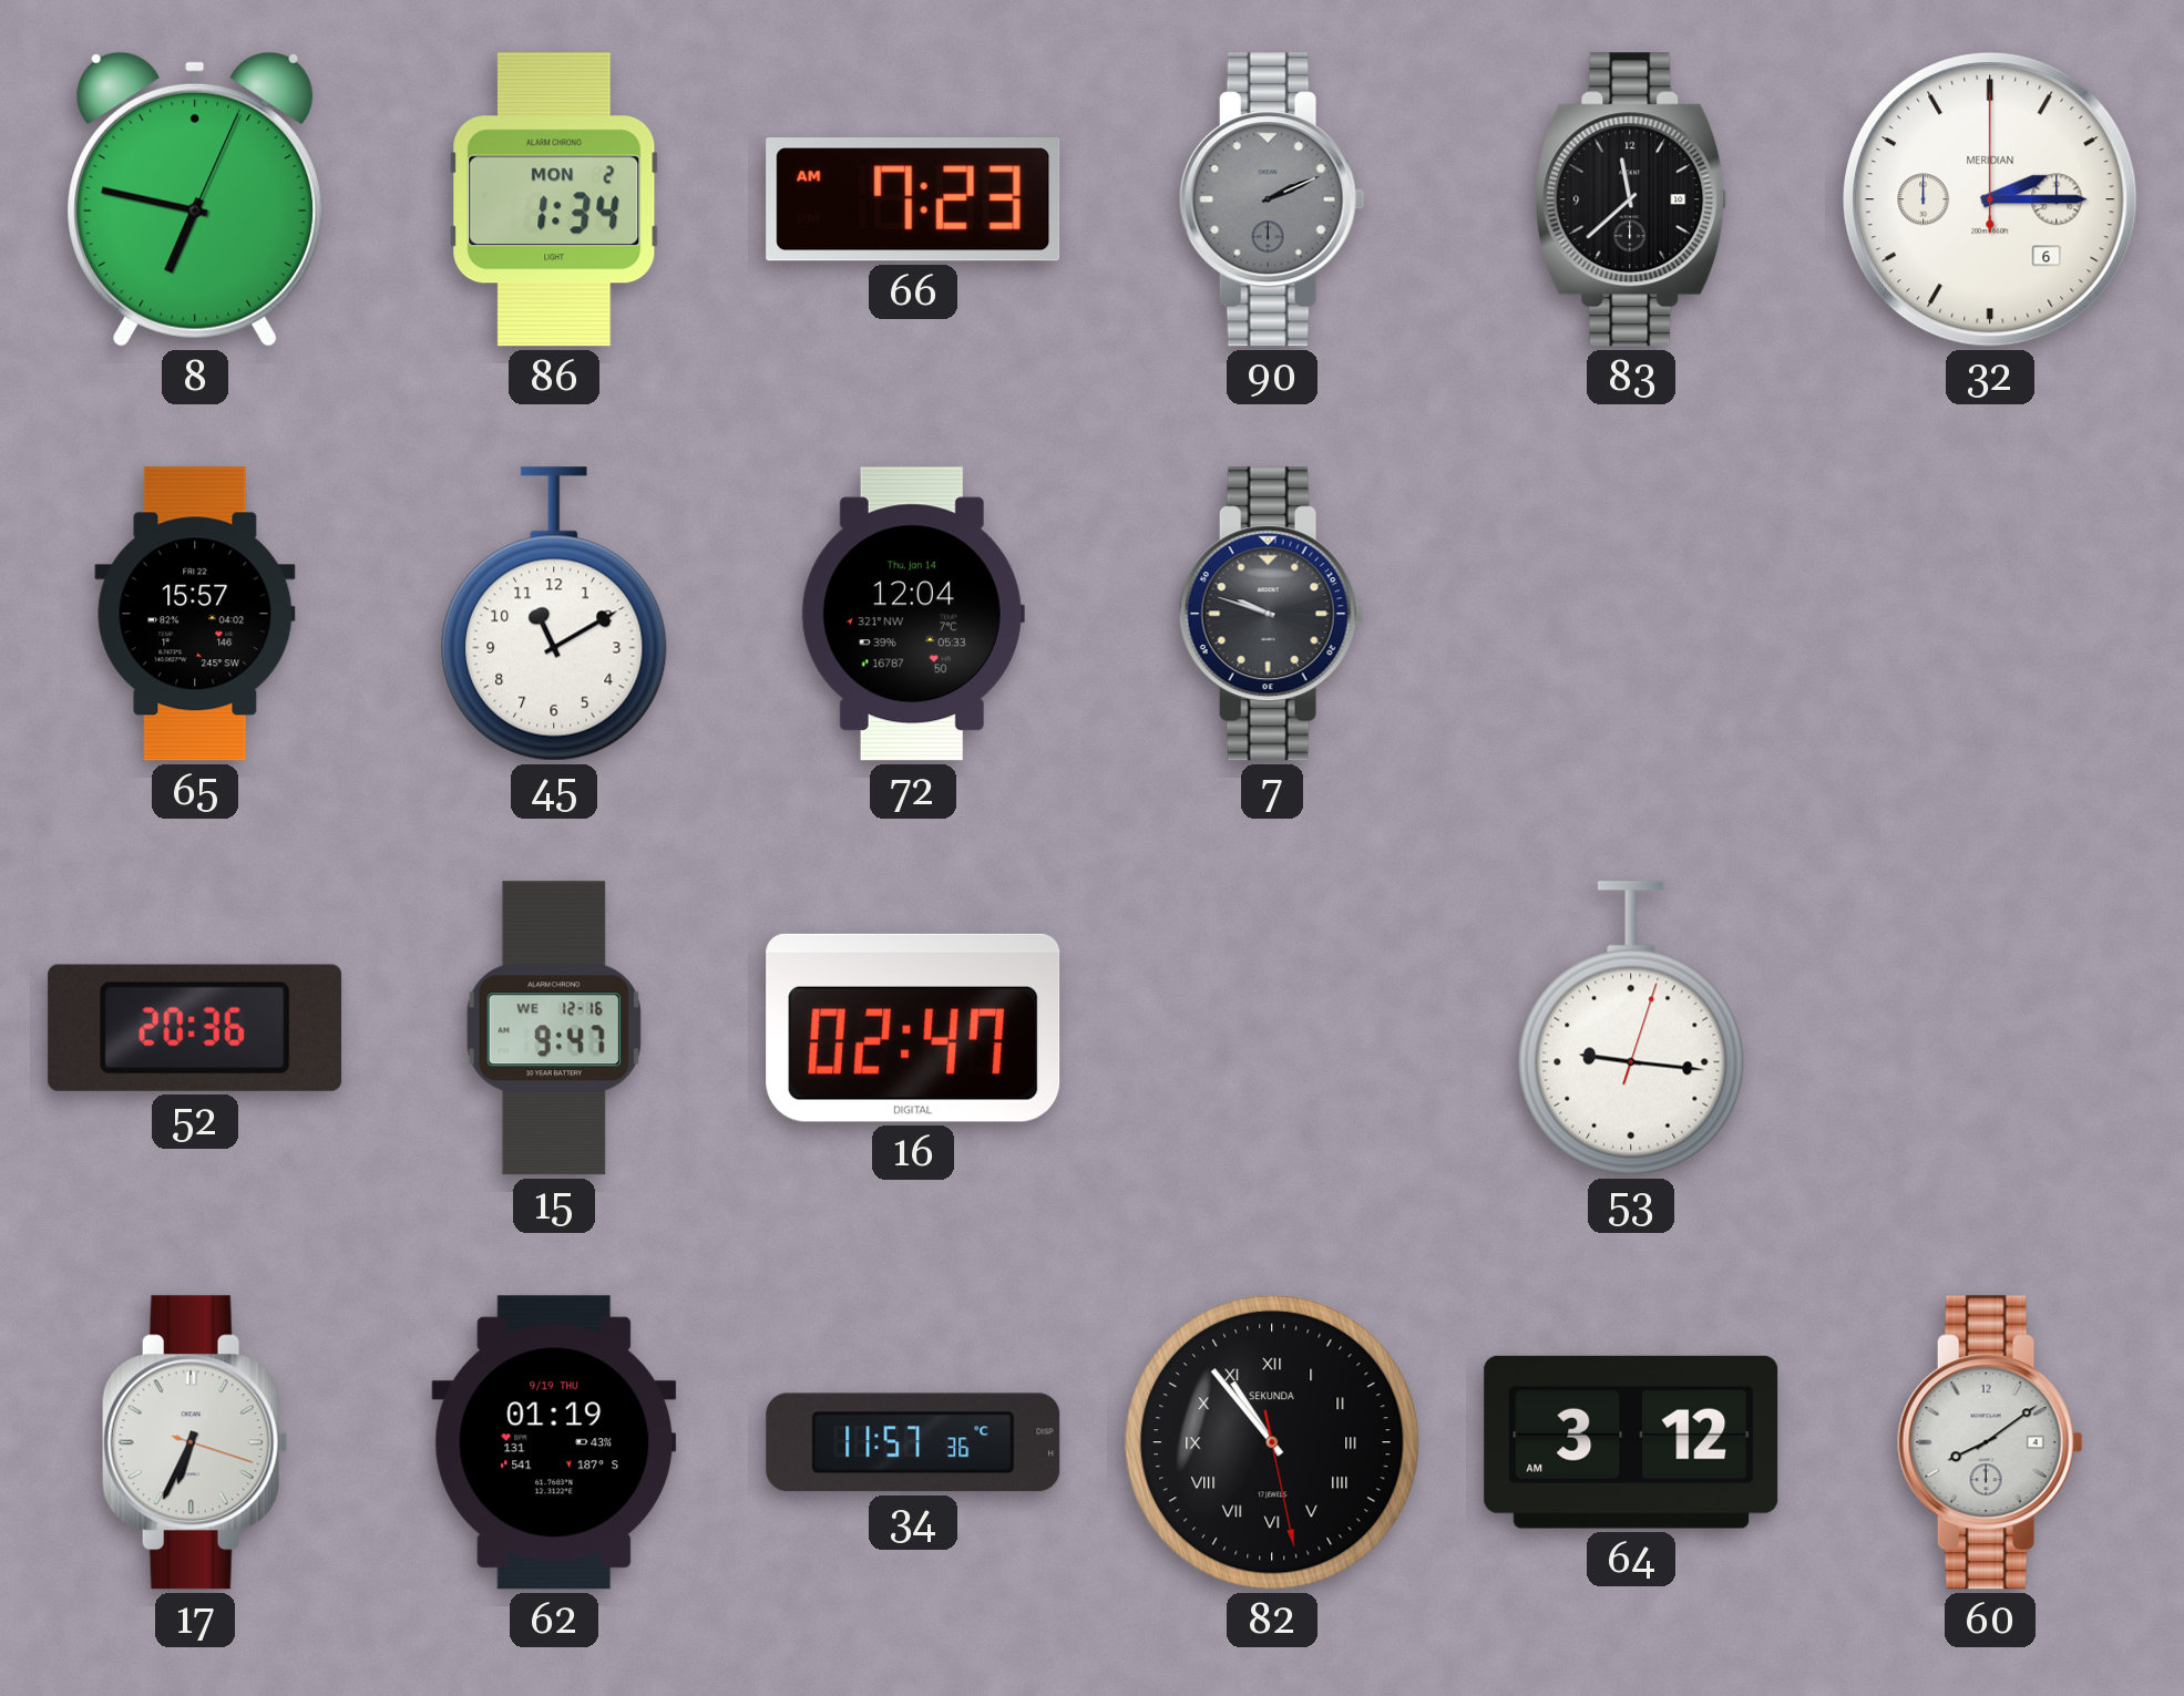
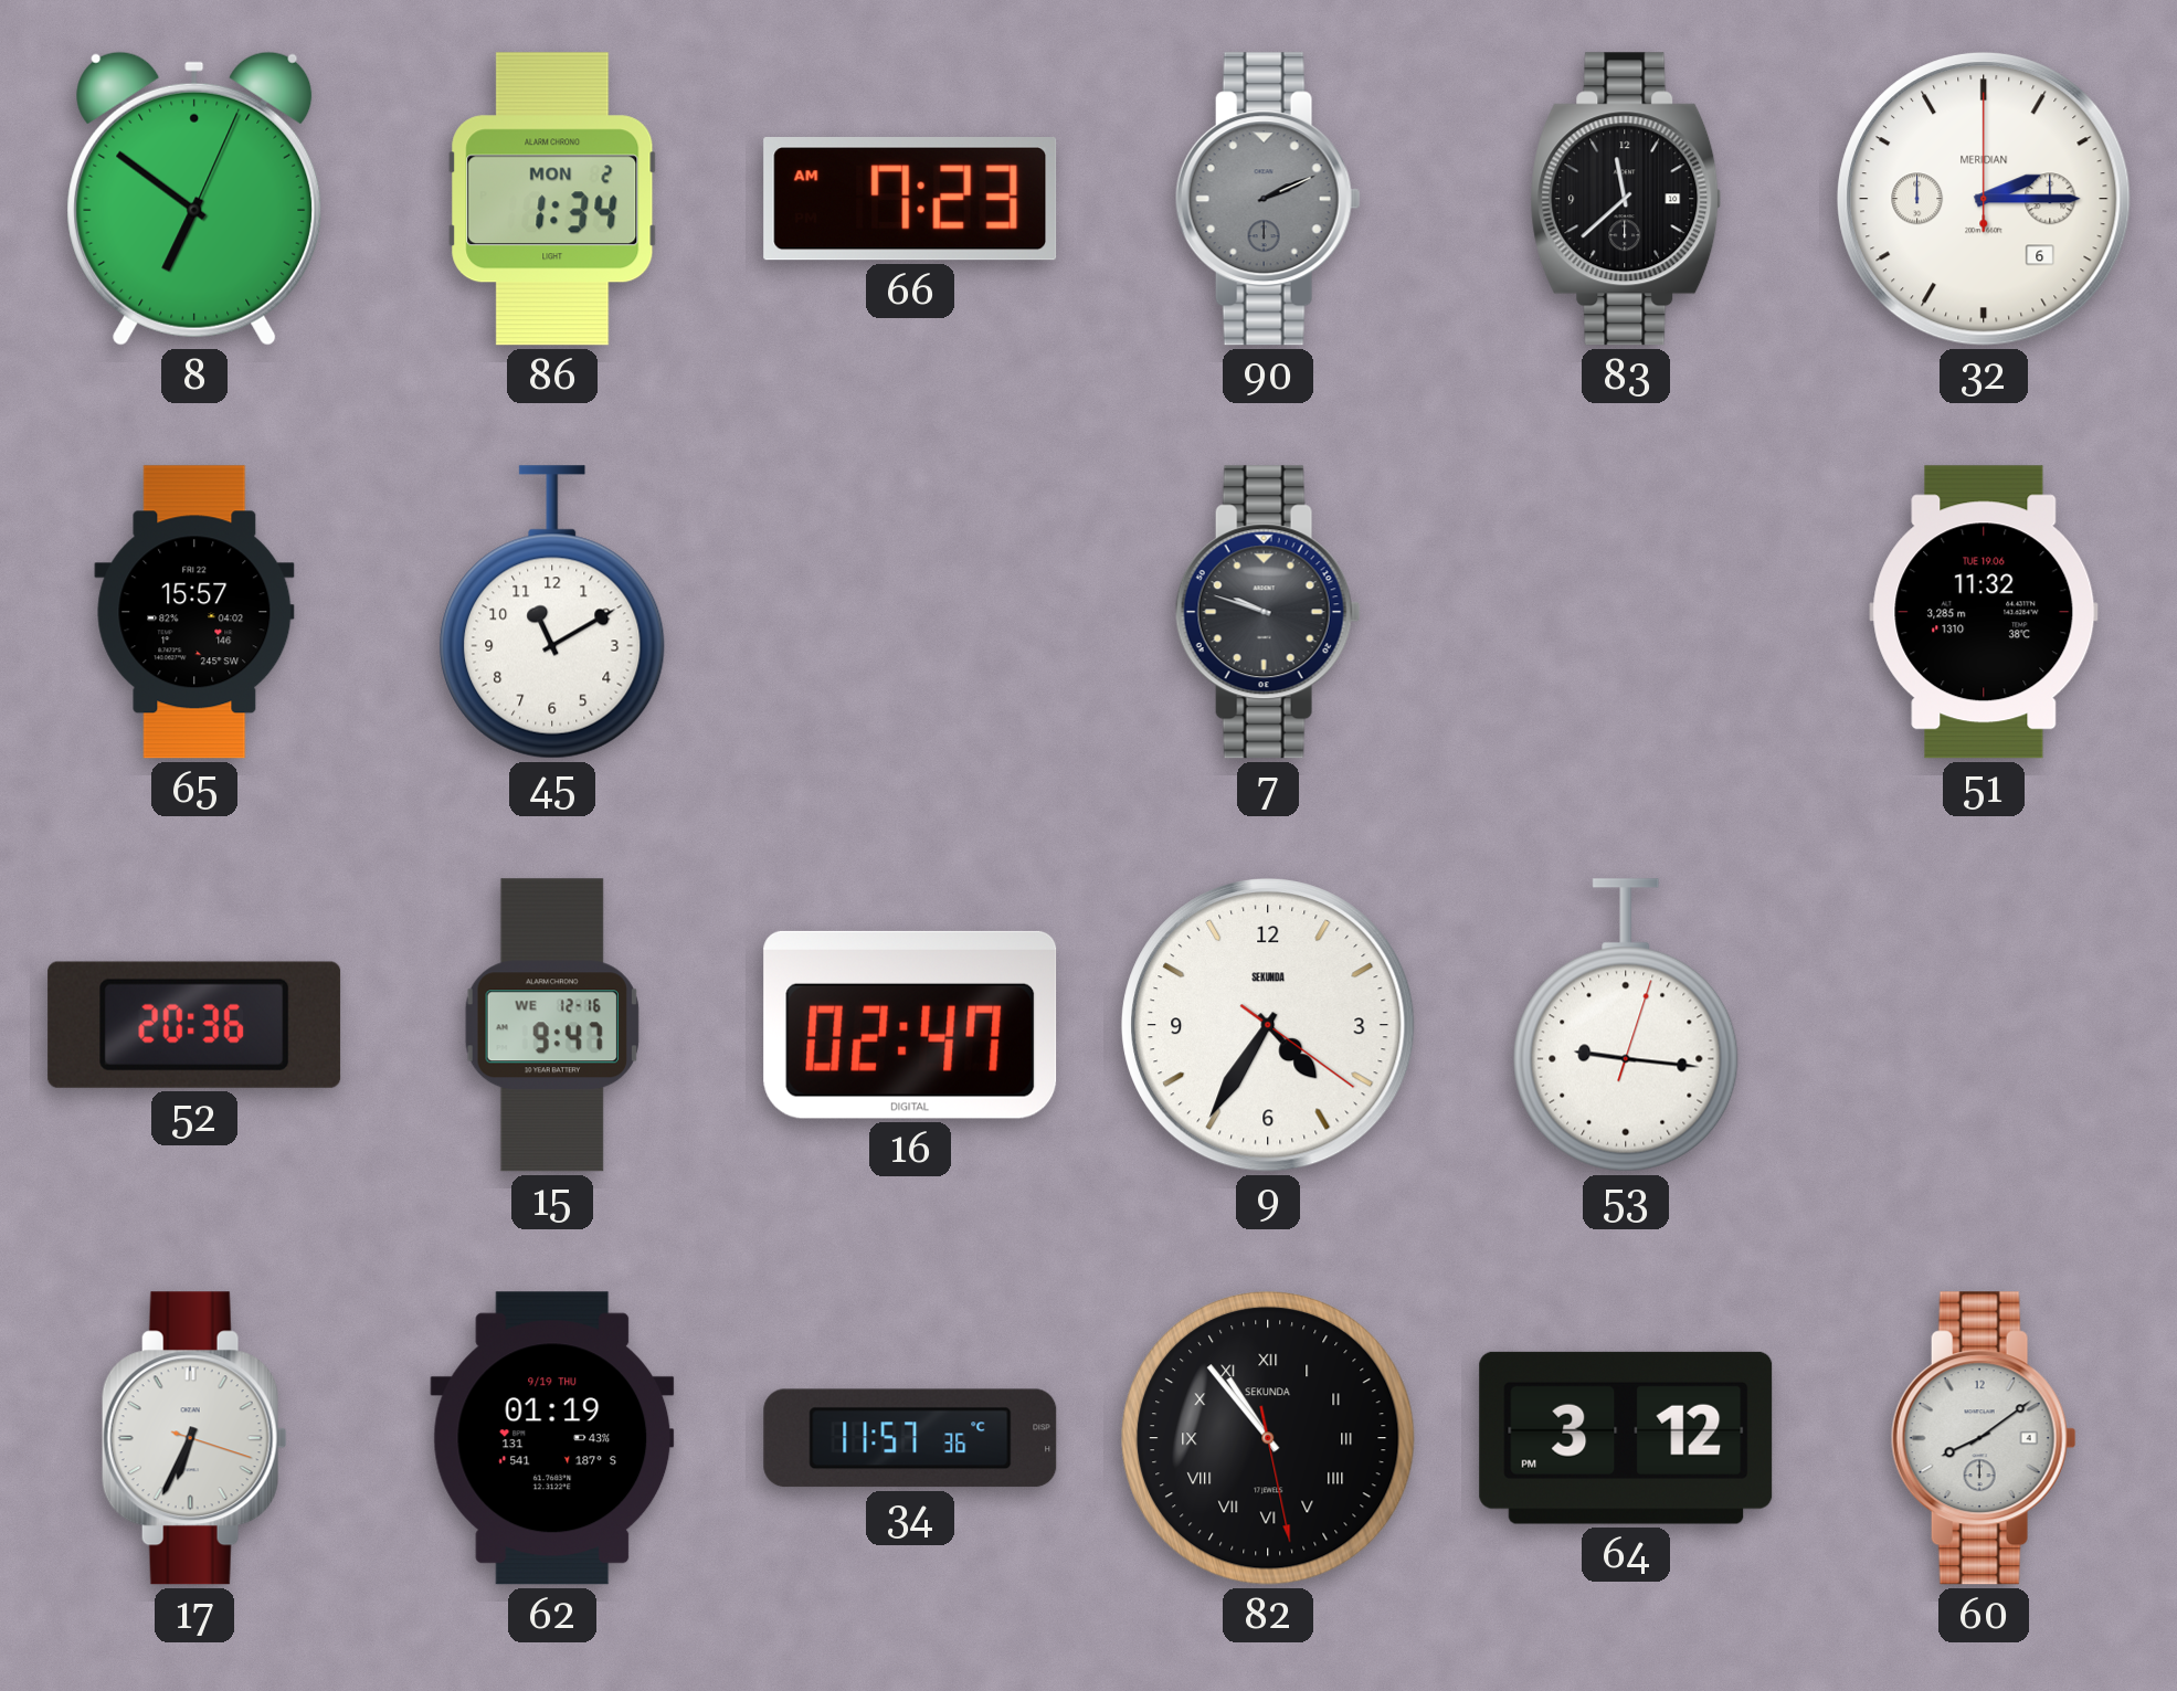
8: 6:47 -> 6:51
72: 12:04 -> none
51: none -> 11:32
9: none -> 4:35
64: 3:12 AM -> 3:12 PM
